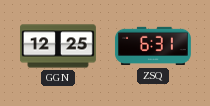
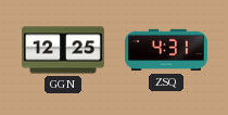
ZSQ: 6:31 -> 4:31
